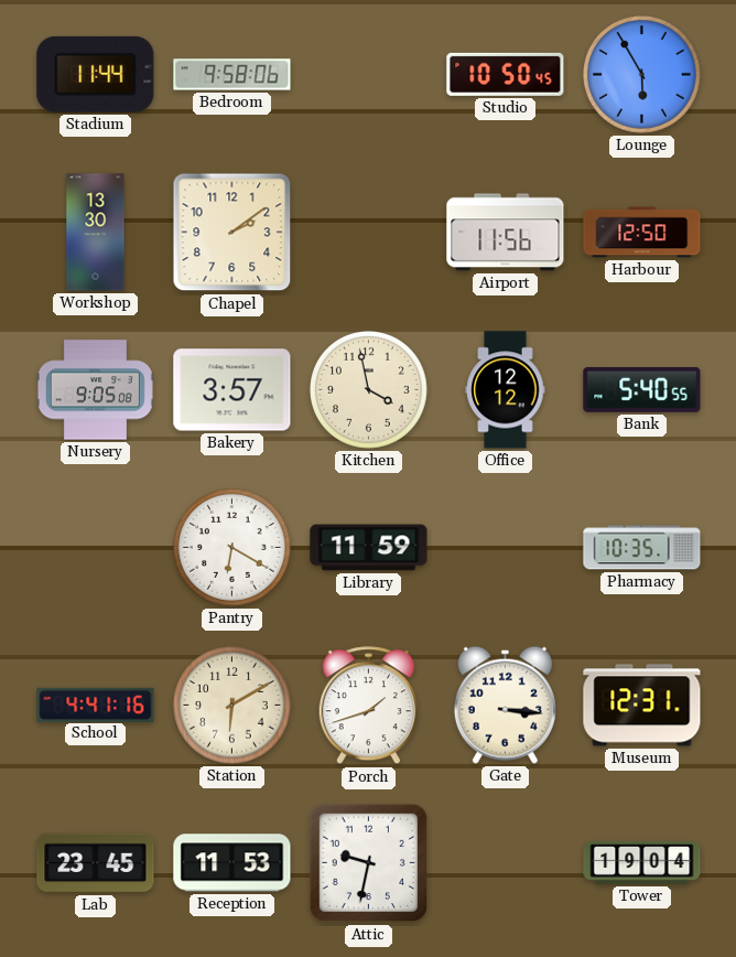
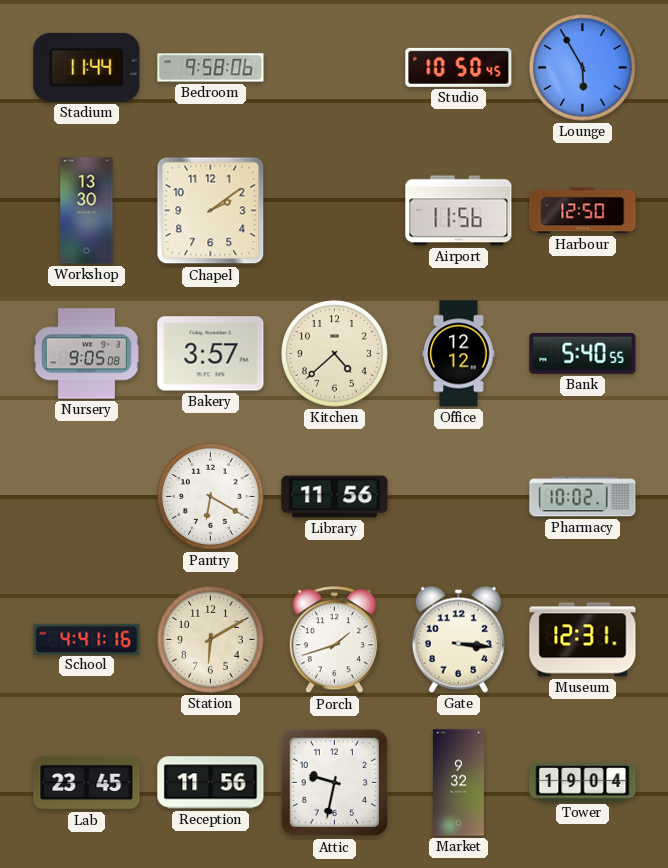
Kitchen: 3:58 -> 4:38
Library: 11:59 -> 11:56
Pharmacy: 10:35 -> 10:02
Reception: 11:53 -> 11:56
Market: none -> 9:32
